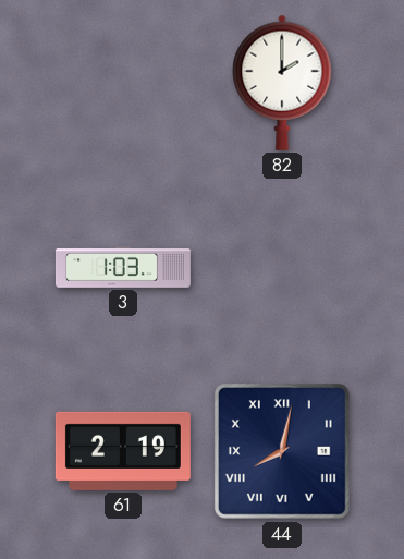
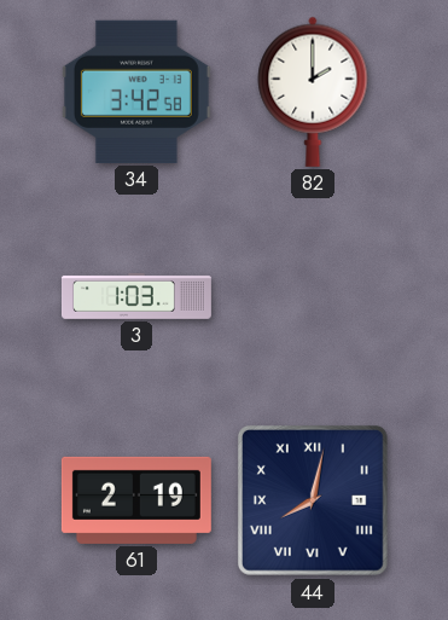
34: none -> 3:42
